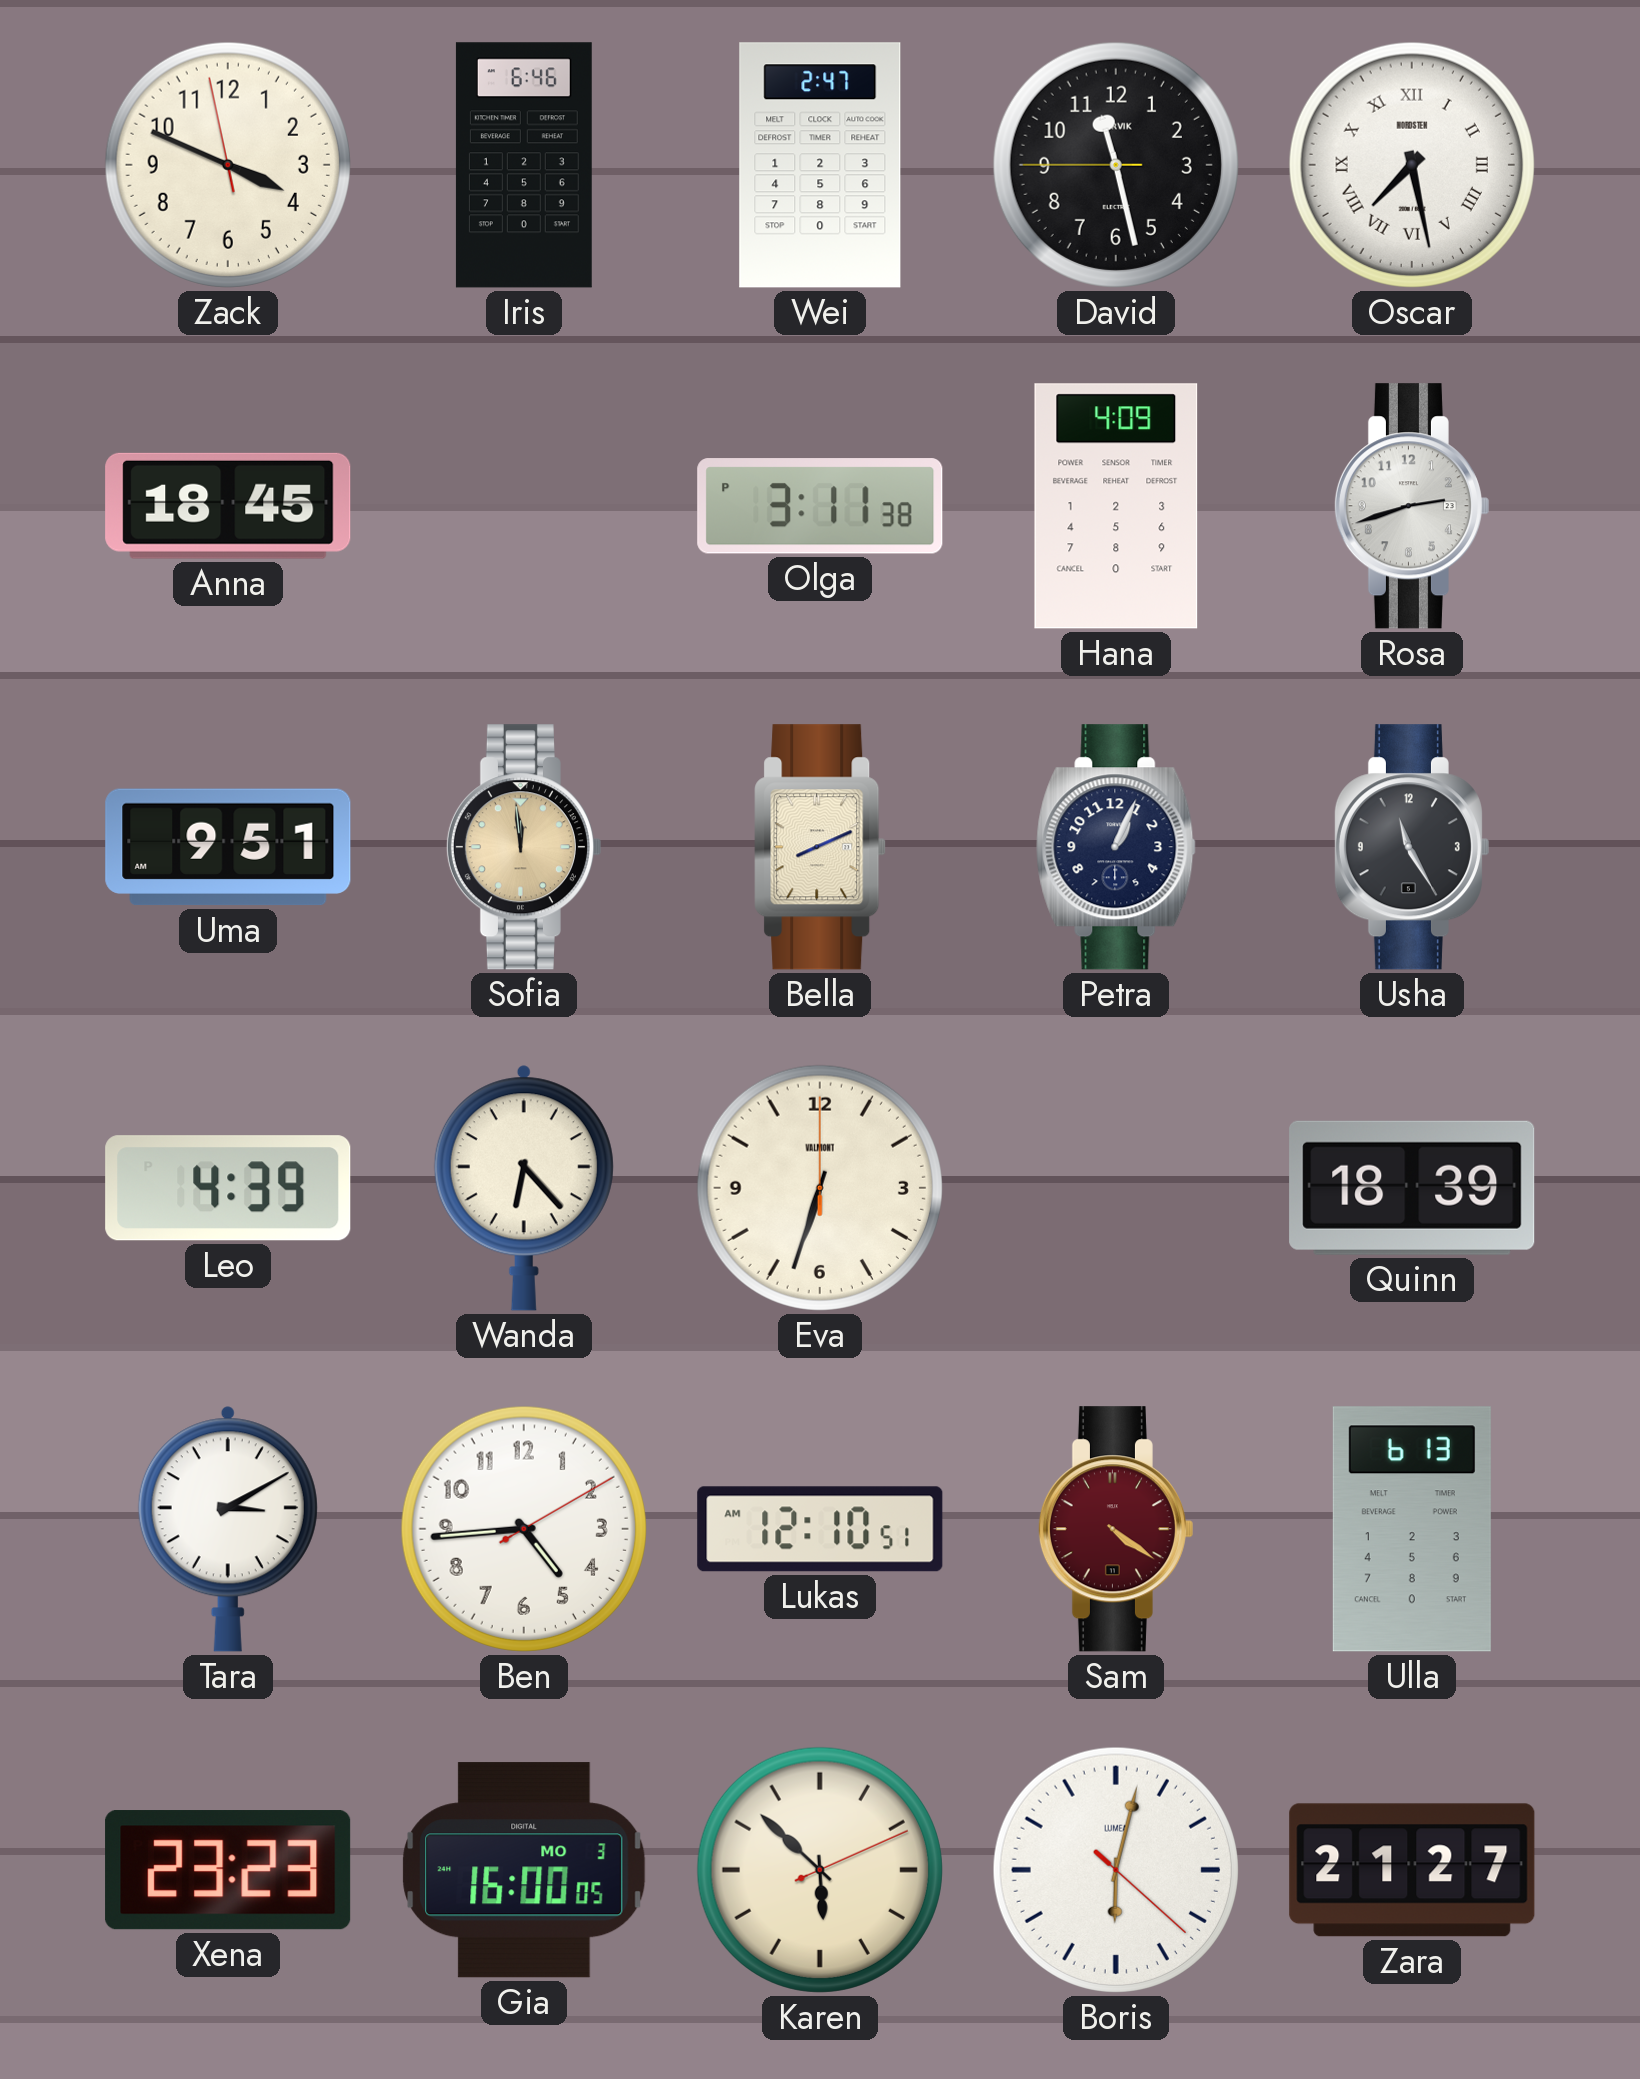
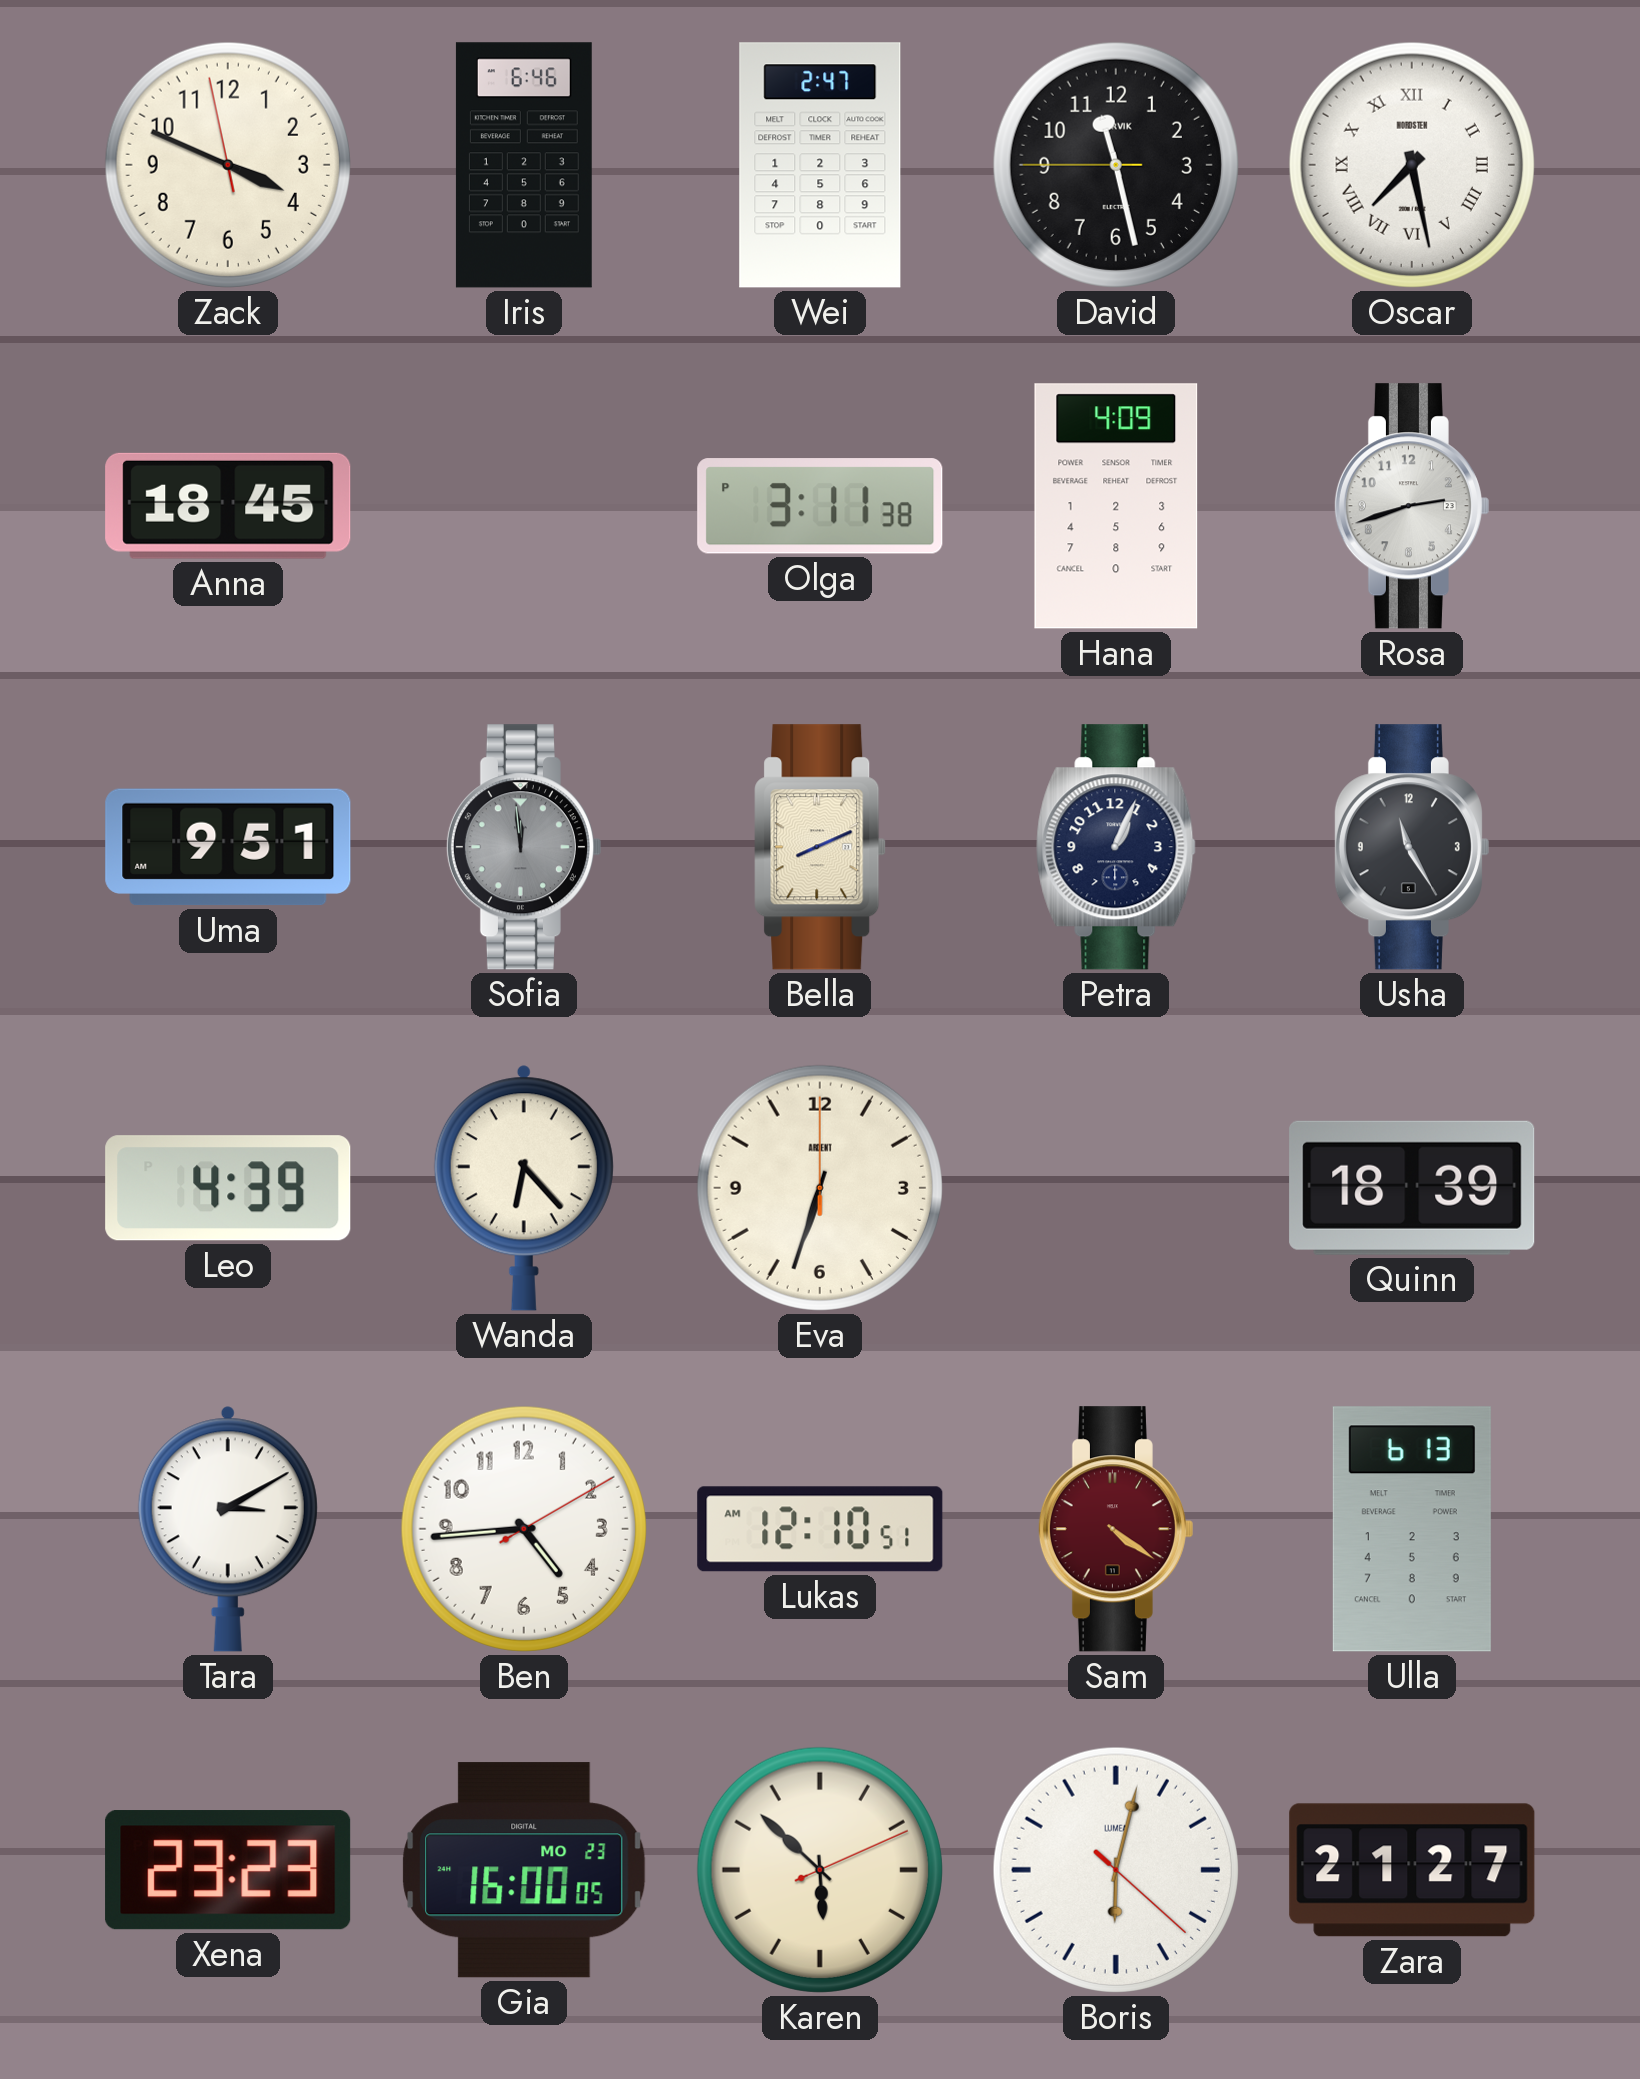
Sofia dial: champagne -> grey
Eva brand: VALMONT -> ARDENT
Gia date: MO 3 -> MO 23
